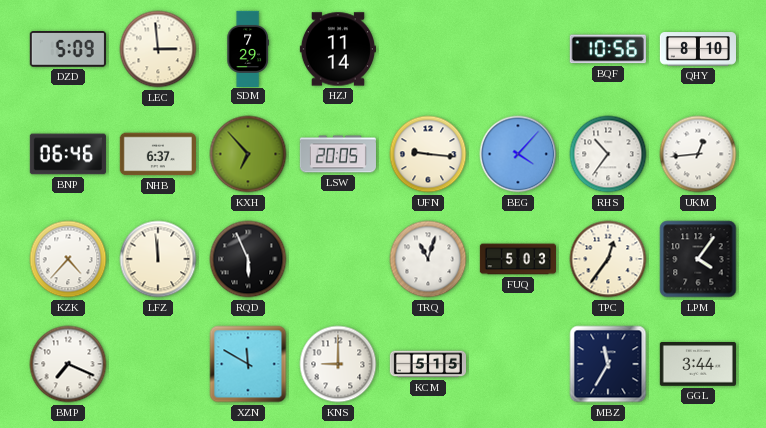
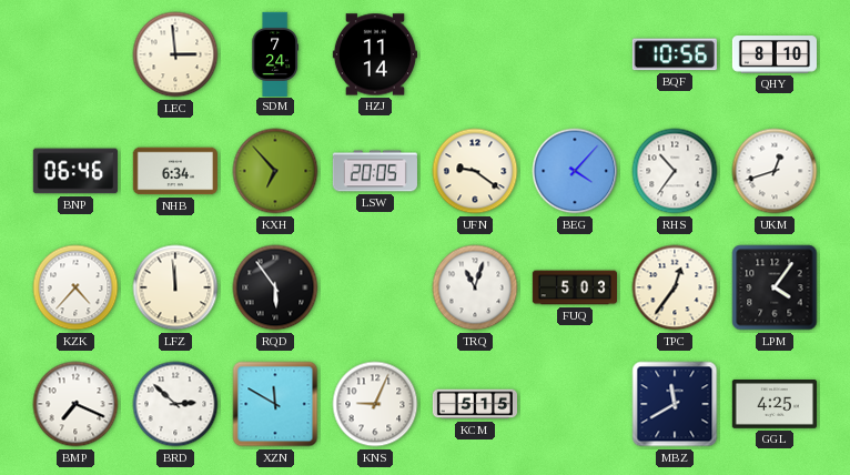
DZD: 5:09 -> none
SDM: 7:29 -> 7:24
NHB: 6:37 -> 6:34
UFN: 9:16 -> 9:21
UKM: 12:44 -> 12:42
RQD: 5:56 -> 5:54
BRD: none -> 2:52
KNS: 9:00 -> 9:04
MBZ: 11:35 -> 11:40
GGL: 3:44 -> 4:25
